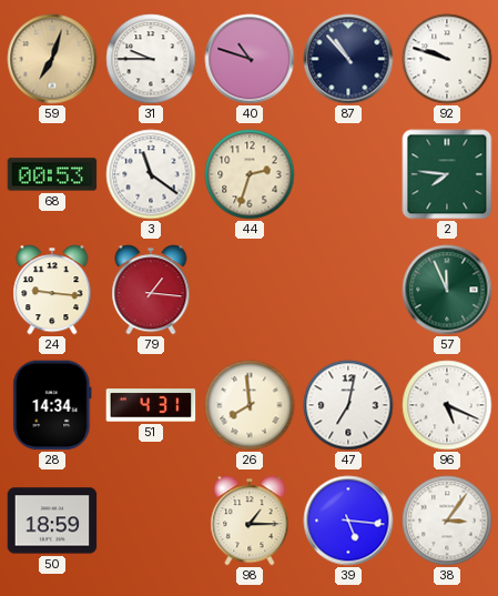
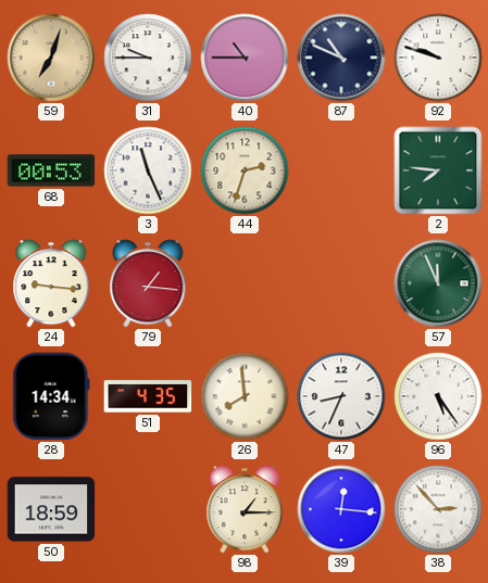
40: 10:48 -> 10:45
87: 10:53 -> 10:49
3: 11:21 -> 11:26
51: 4:31 -> 4:35
47: 7:02 -> 8:34
96: 5:19 -> 5:24
39: 5:16 -> 12:16
38: 3:06 -> 2:53
